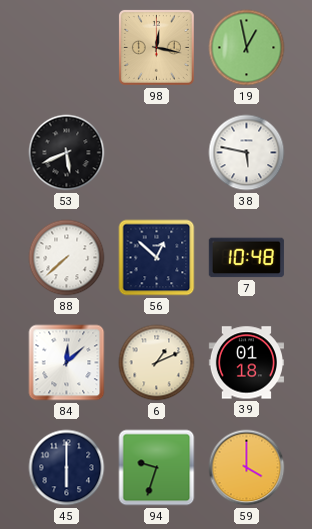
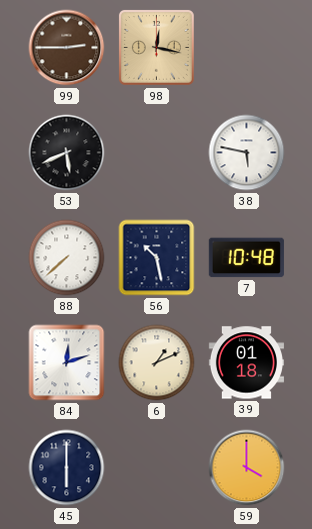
99: none -> 2:45
19: 12:58 -> none
56: 12:52 -> 10:28
84: 12:08 -> 12:12
94: 9:33 -> none
